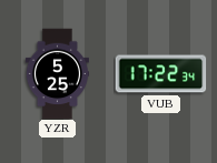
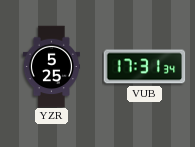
VUB: 17:22 -> 17:31
